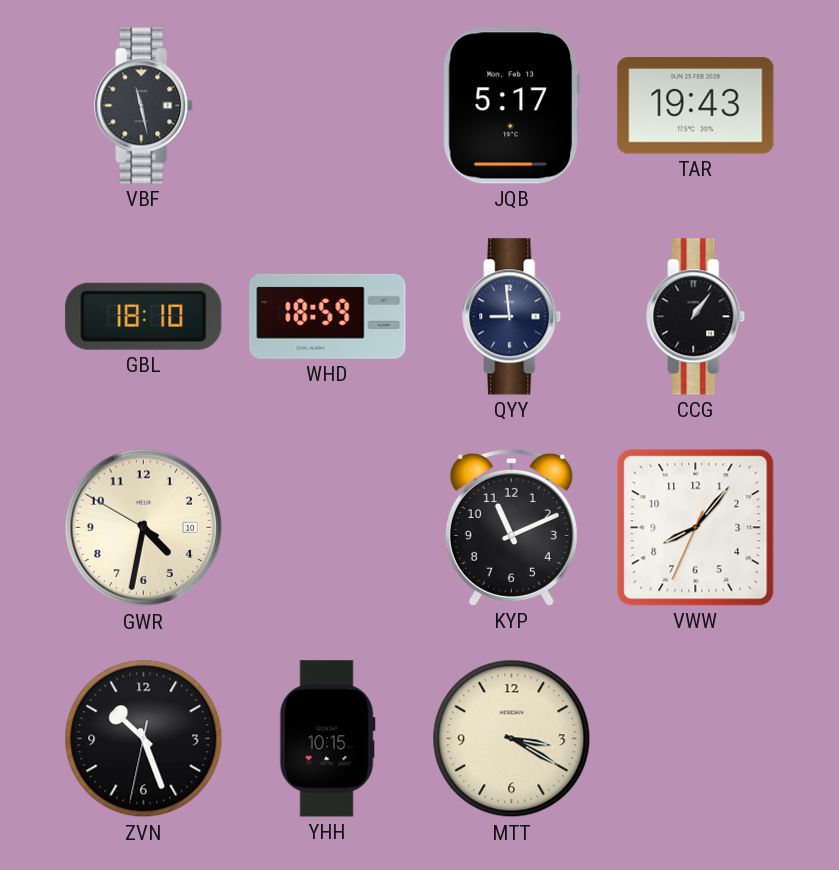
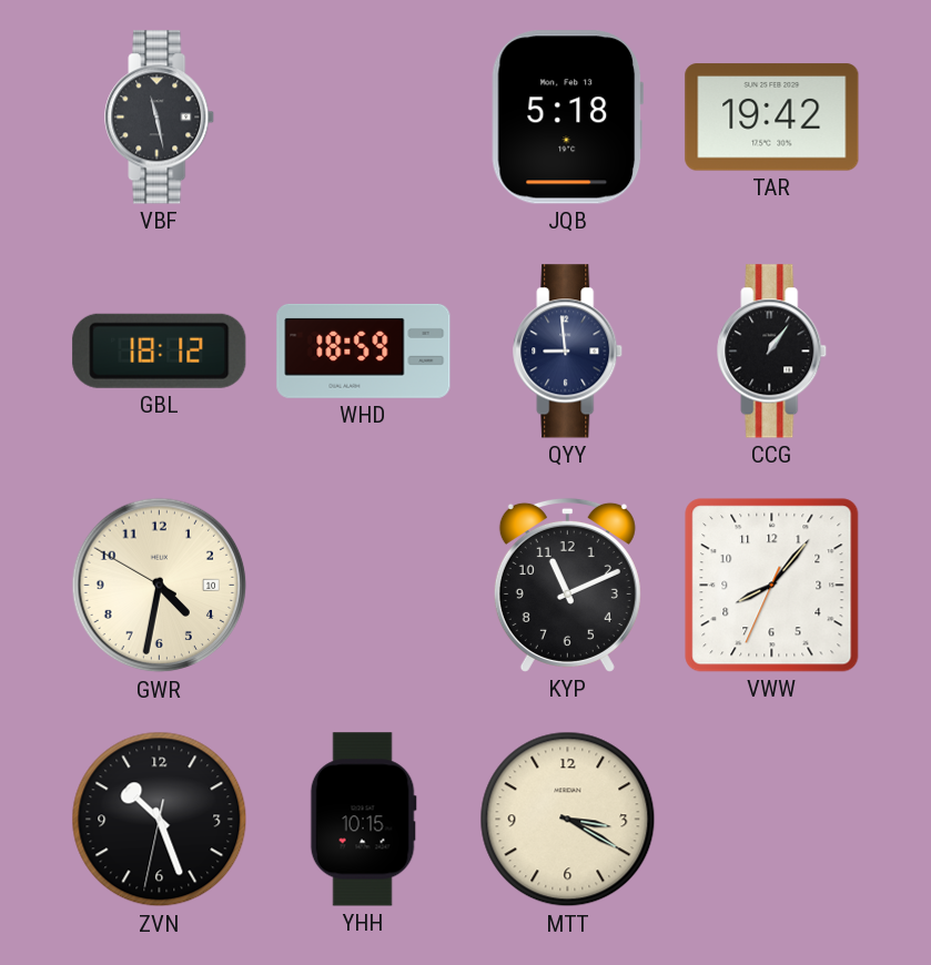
JQB: 5:17 -> 5:18
TAR: 19:43 -> 19:42
GBL: 18:10 -> 18:12
